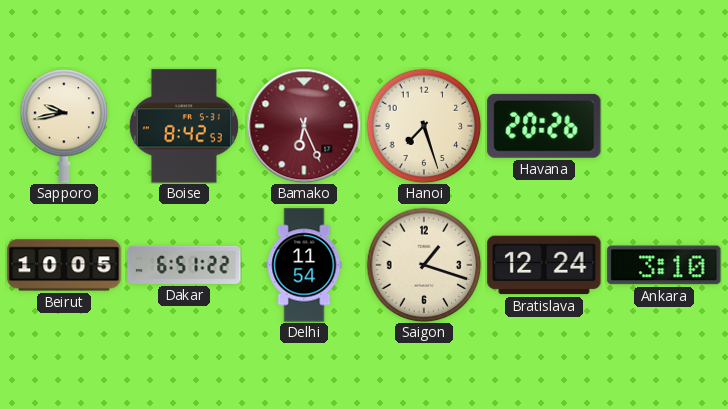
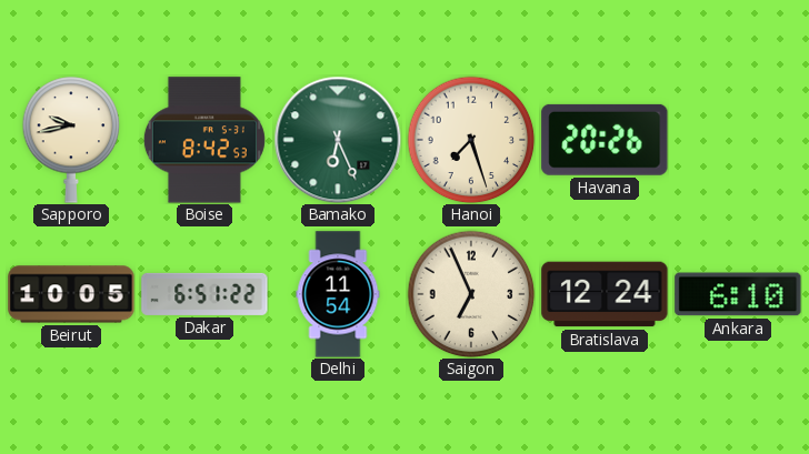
Bamako dial: burgundy -> green
Saigon: 1:18 -> 6:56
Ankara: 3:10 -> 6:10
